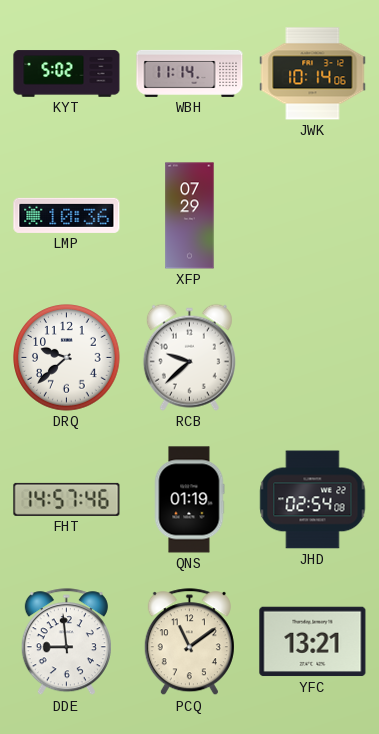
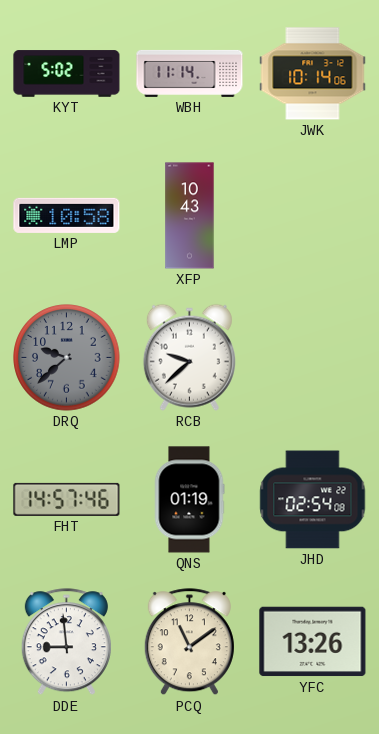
LMP: 10:36 -> 10:58
XFP: 07:29 -> 10:43
DRQ dial: white -> grey
YFC: 13:21 -> 13:26
